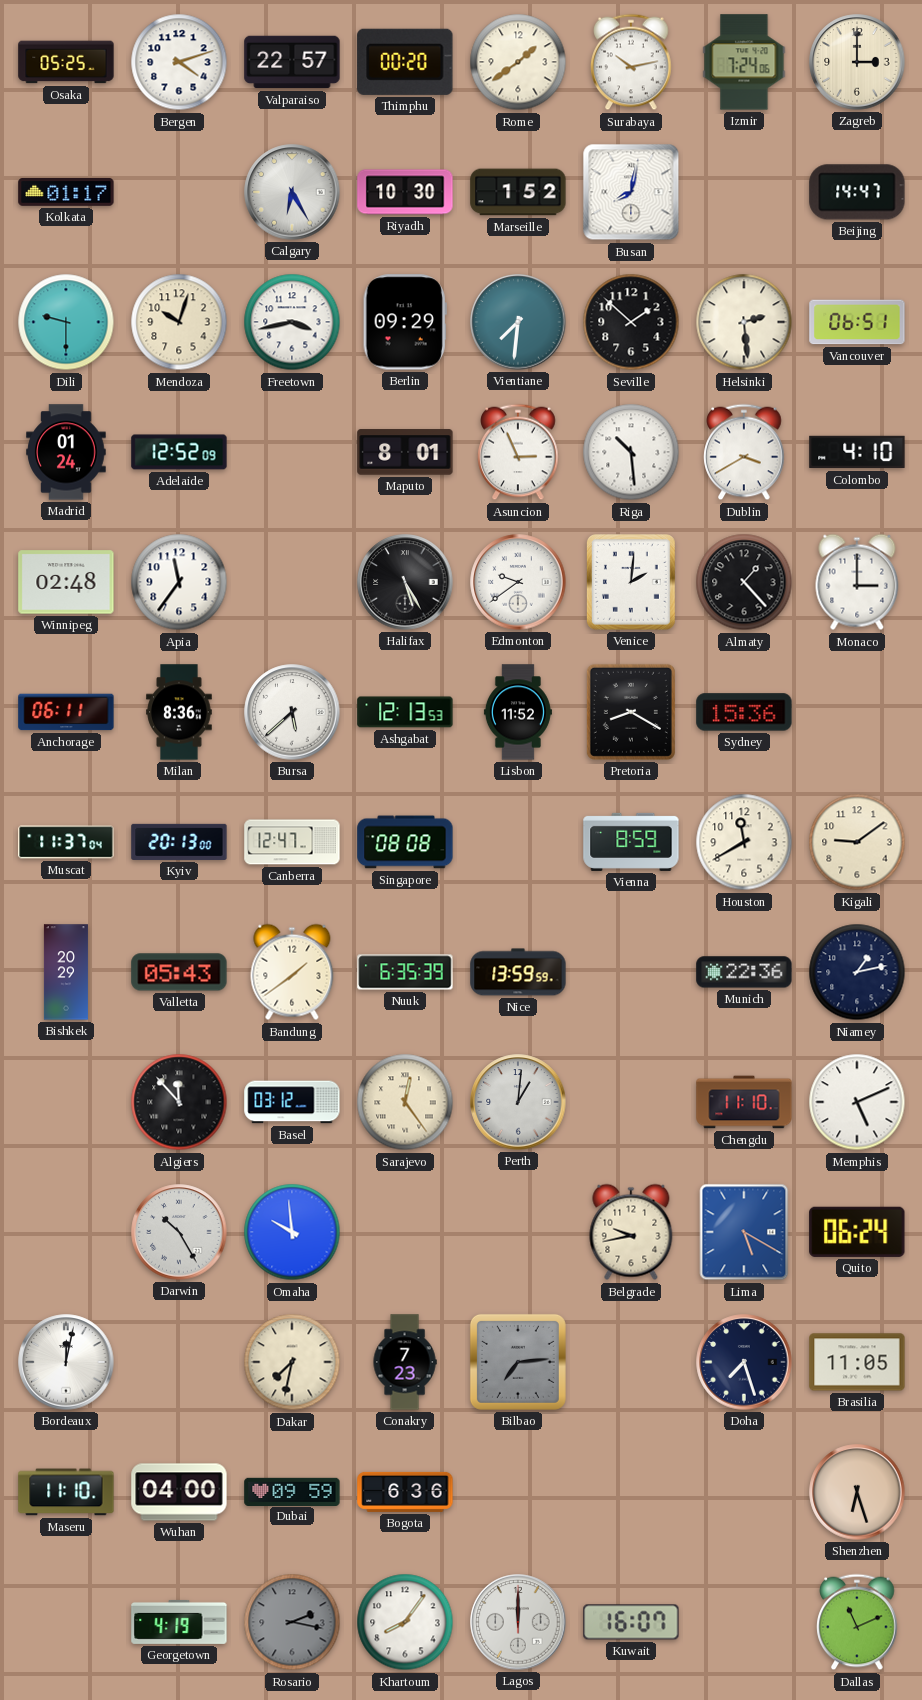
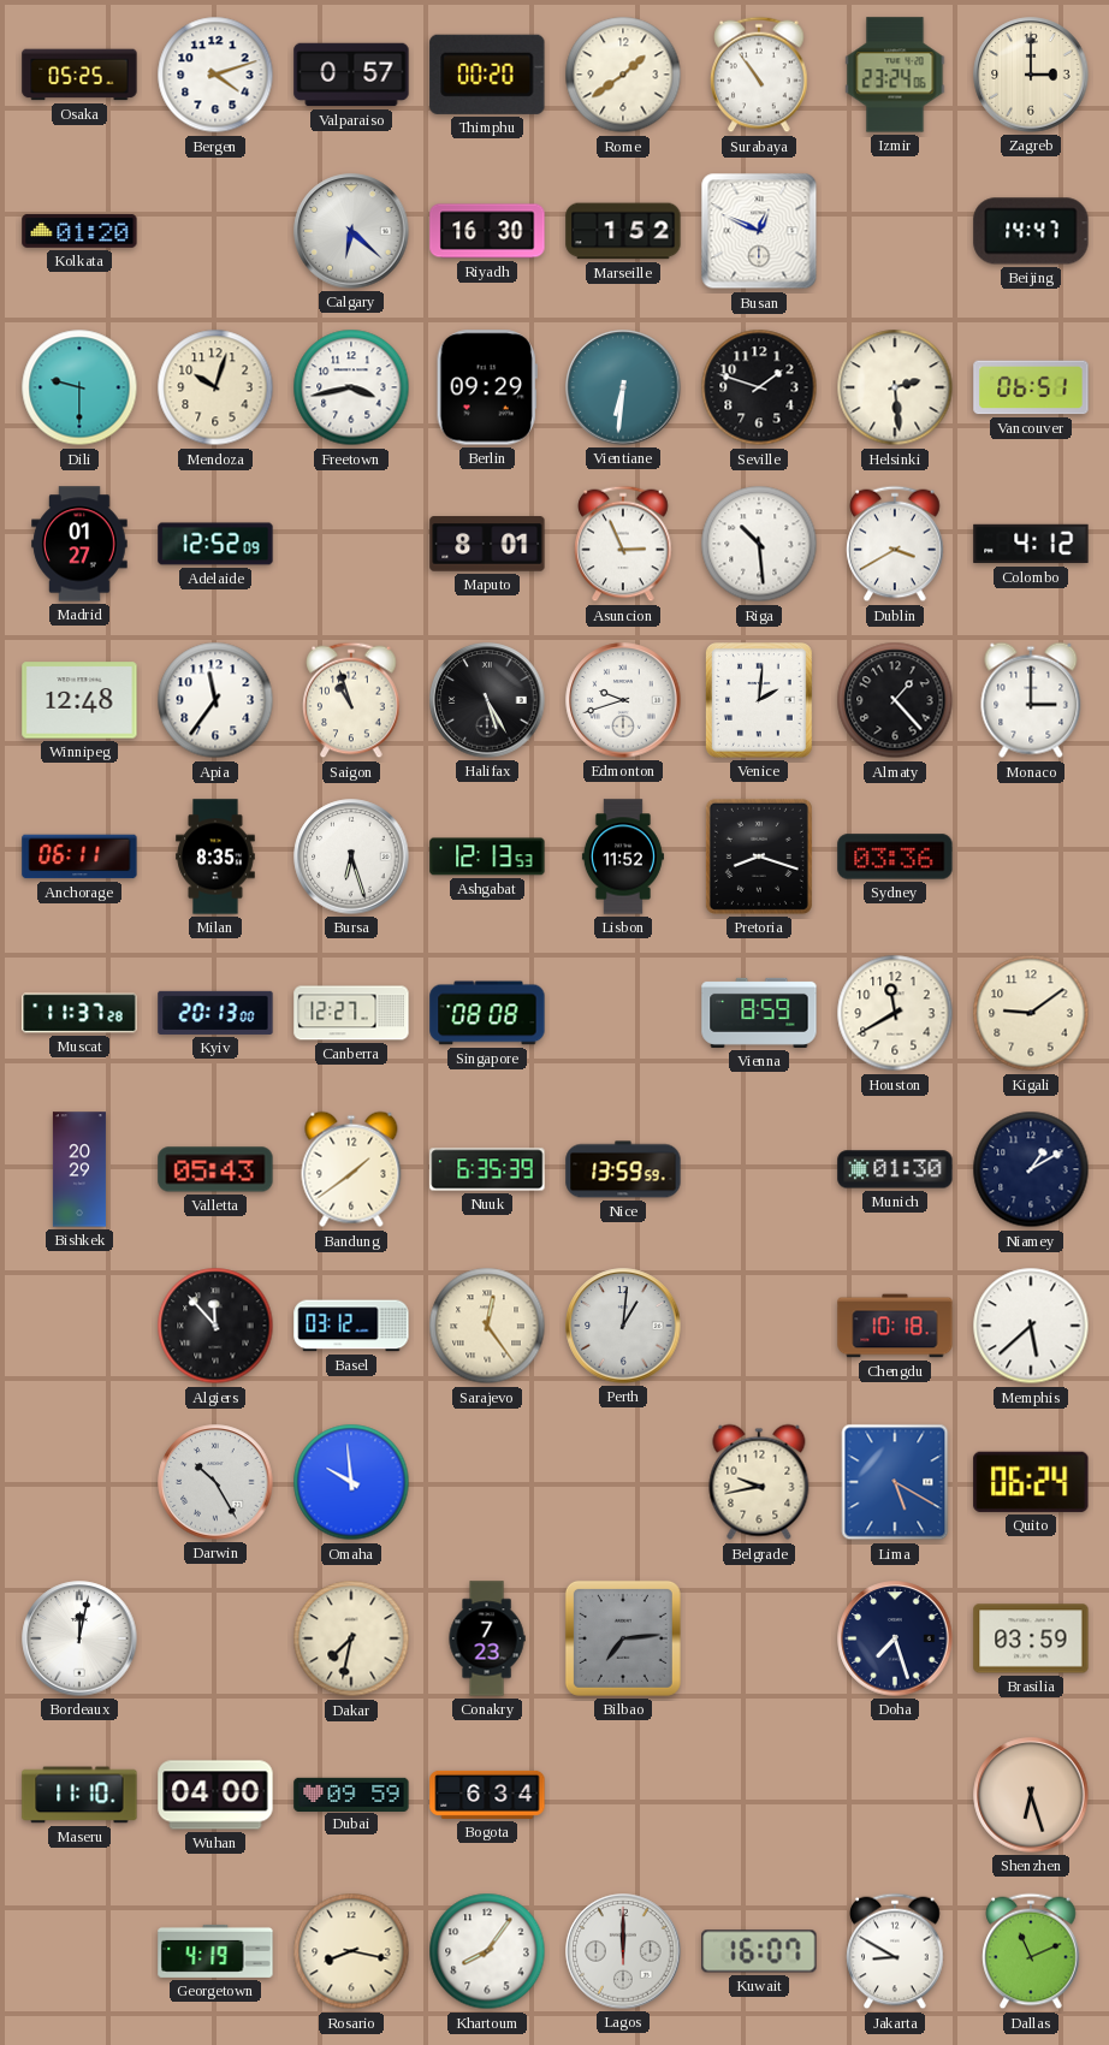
Valparaiso: 22:57 -> 0:57
Surabaya: 10:13 -> 10:54
Izmir: 7:24 -> 23:24
Kolkata: 01:17 -> 01:20
Calgary: 6:25 -> 6:22
Riyadh: 10:30 -> 16:30
Busan: 8:02 -> 12:49
Vientiane: 7:31 -> 6:31
Seville: 1:52 -> 1:48
Madrid: 01:24 -> 01:27
Colombo: 4:10 -> 4:12
Winnipeg: 02:48 -> 12:48
Saigon: none -> 10:57
Edmonton: 9:39 -> 9:42
Milan: 8:36 -> 8:35
Bursa: 5:38 -> 6:27
Pretoria: 8:20 -> 8:18
Sydney: 15:36 -> 03:36
Muscat: 11:37:04 -> 11:37:28
Canberra: 12:47 -> 12:27
Munich: 22:36 -> 01:30
Niamey: 1:13 -> 1:10
Chengdu: 11:10 -> 10:18
Memphis: 5:11 -> 5:38
Brasilia: 11:05 -> 03:59
Bogota: 6:36 -> 6:34
Rosario: 2:17 -> 8:17
Rosario dial: grey -> cream
Jakarta: none -> 8:50
